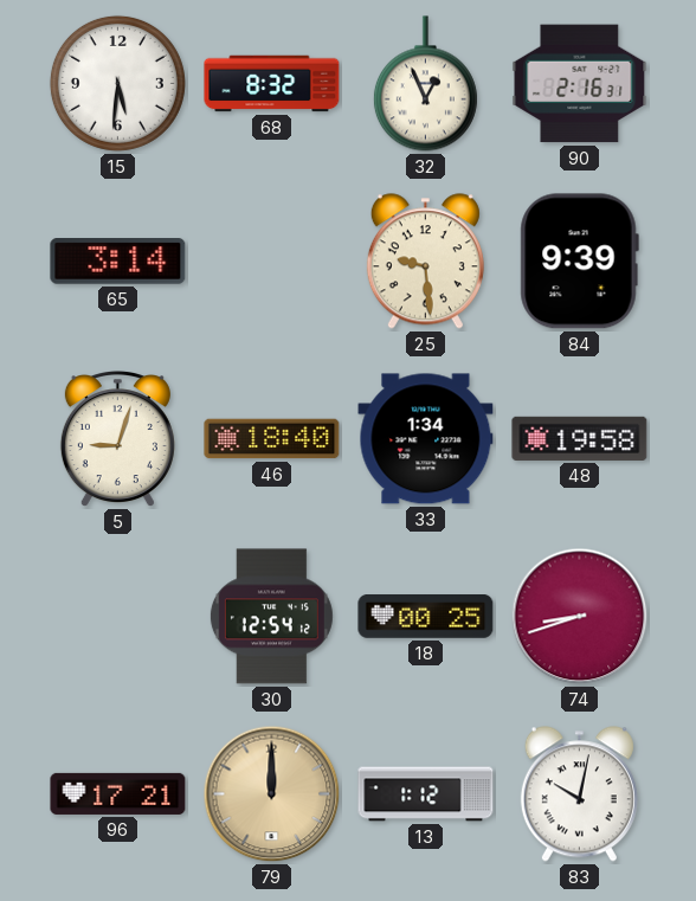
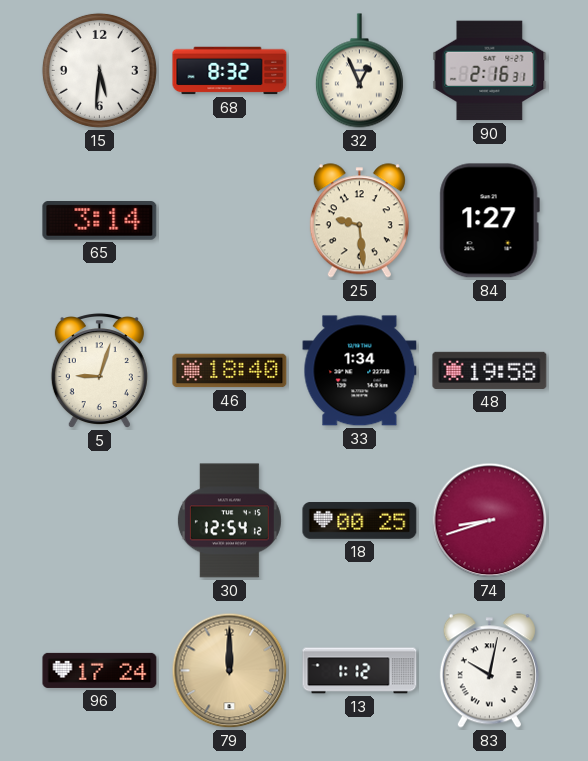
84: 9:39 -> 1:27
96: 17:21 -> 17:24
